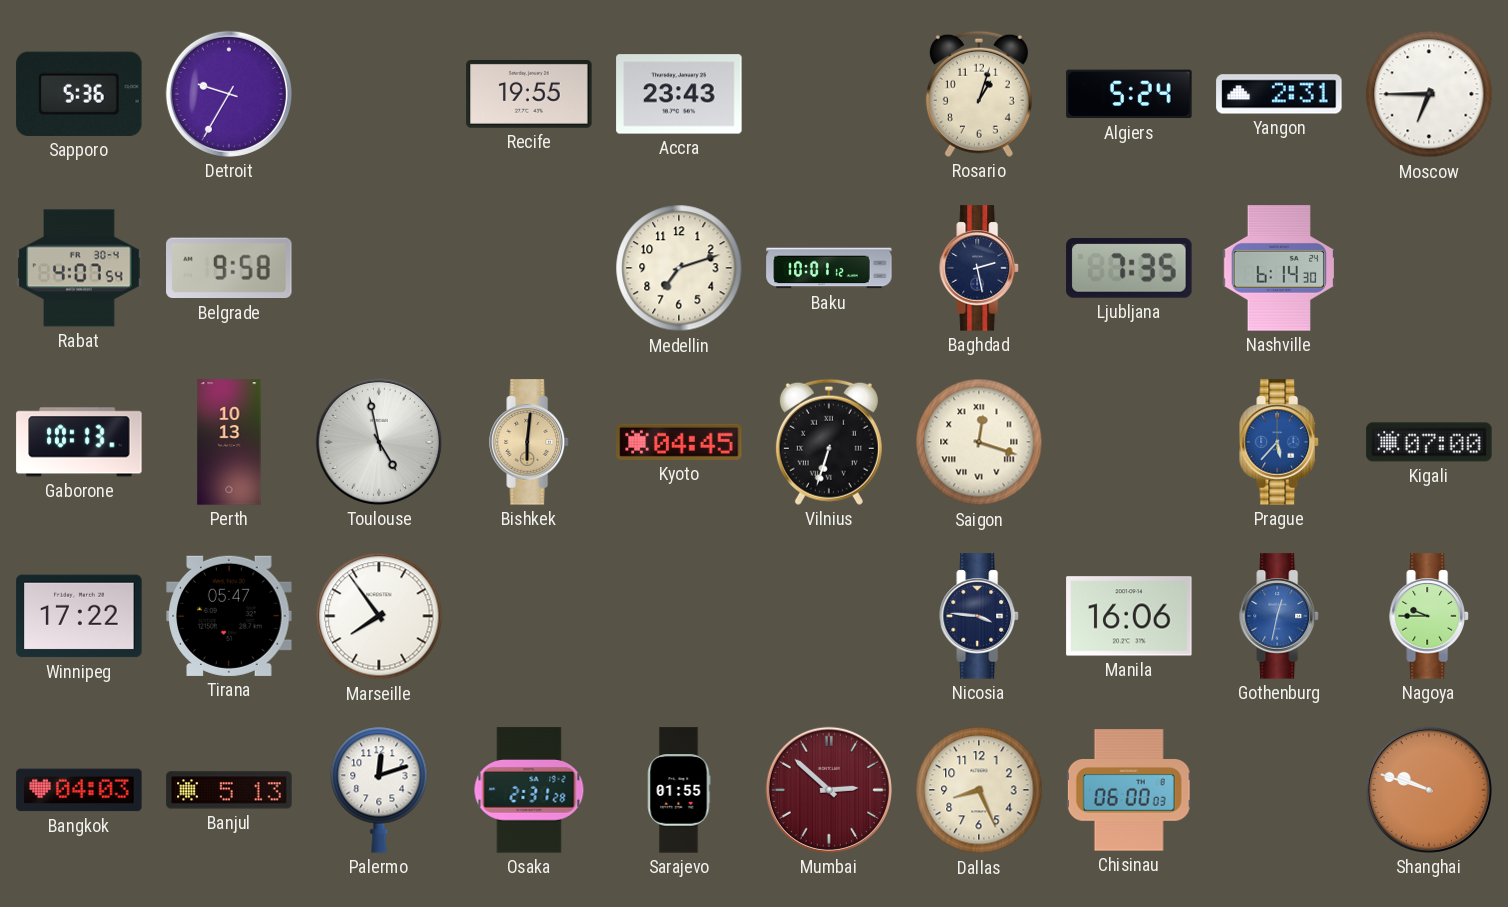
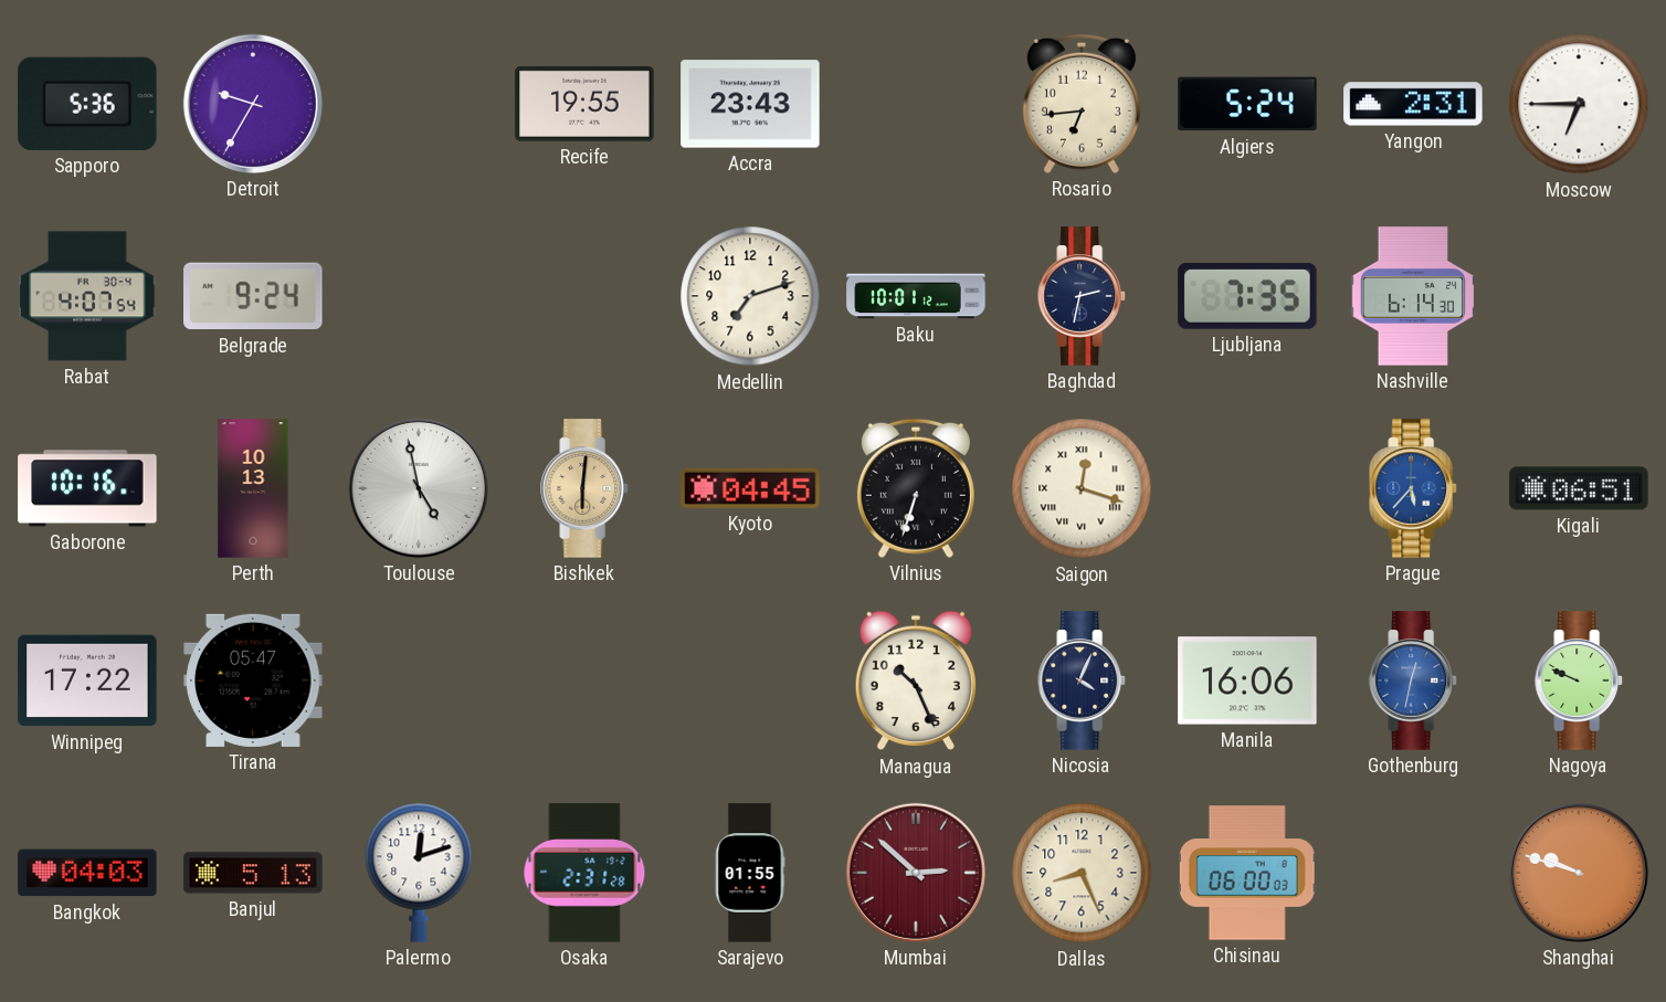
Rosario: 1:03 -> 6:44
Belgrade: 9:58 -> 9:24
Baghdad: 2:28 -> 2:32
Gaborone: 10:13 -> 10:16
Kigali: 07:00 -> 06:51
Marseille: 7:54 -> none
Managua: none -> 10:26
Nicosia: 3:46 -> 4:04
Nagoya: 9:45 -> 9:49
